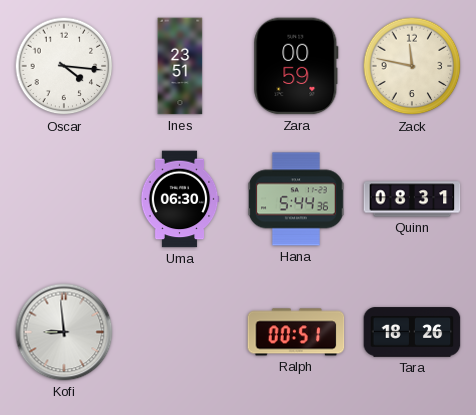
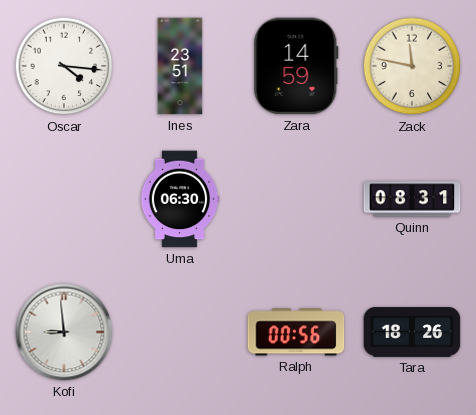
Zara: 00:59 -> 14:59
Hana: 5:44 -> none
Ralph: 00:51 -> 00:56
